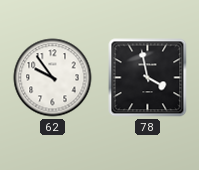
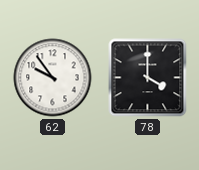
78: 3:58 -> 4:00
